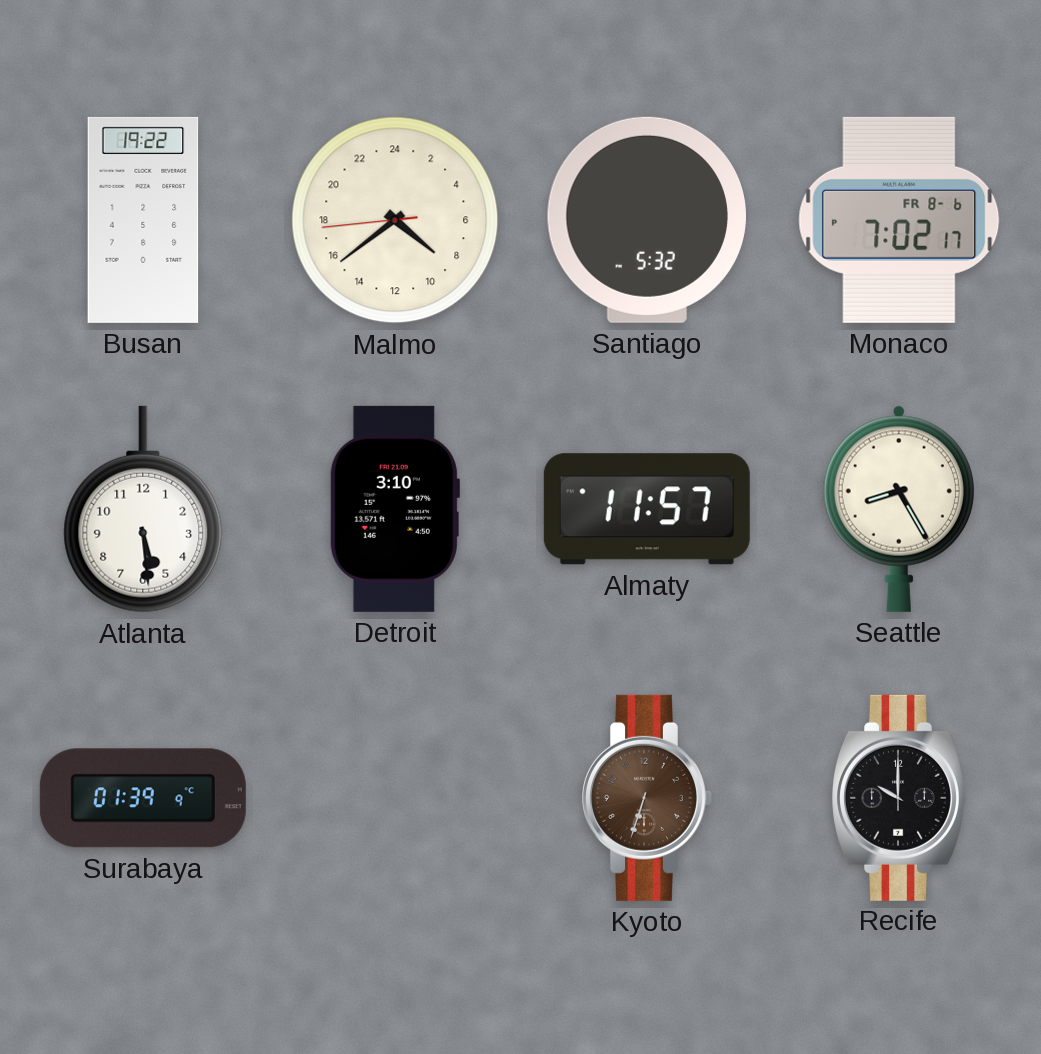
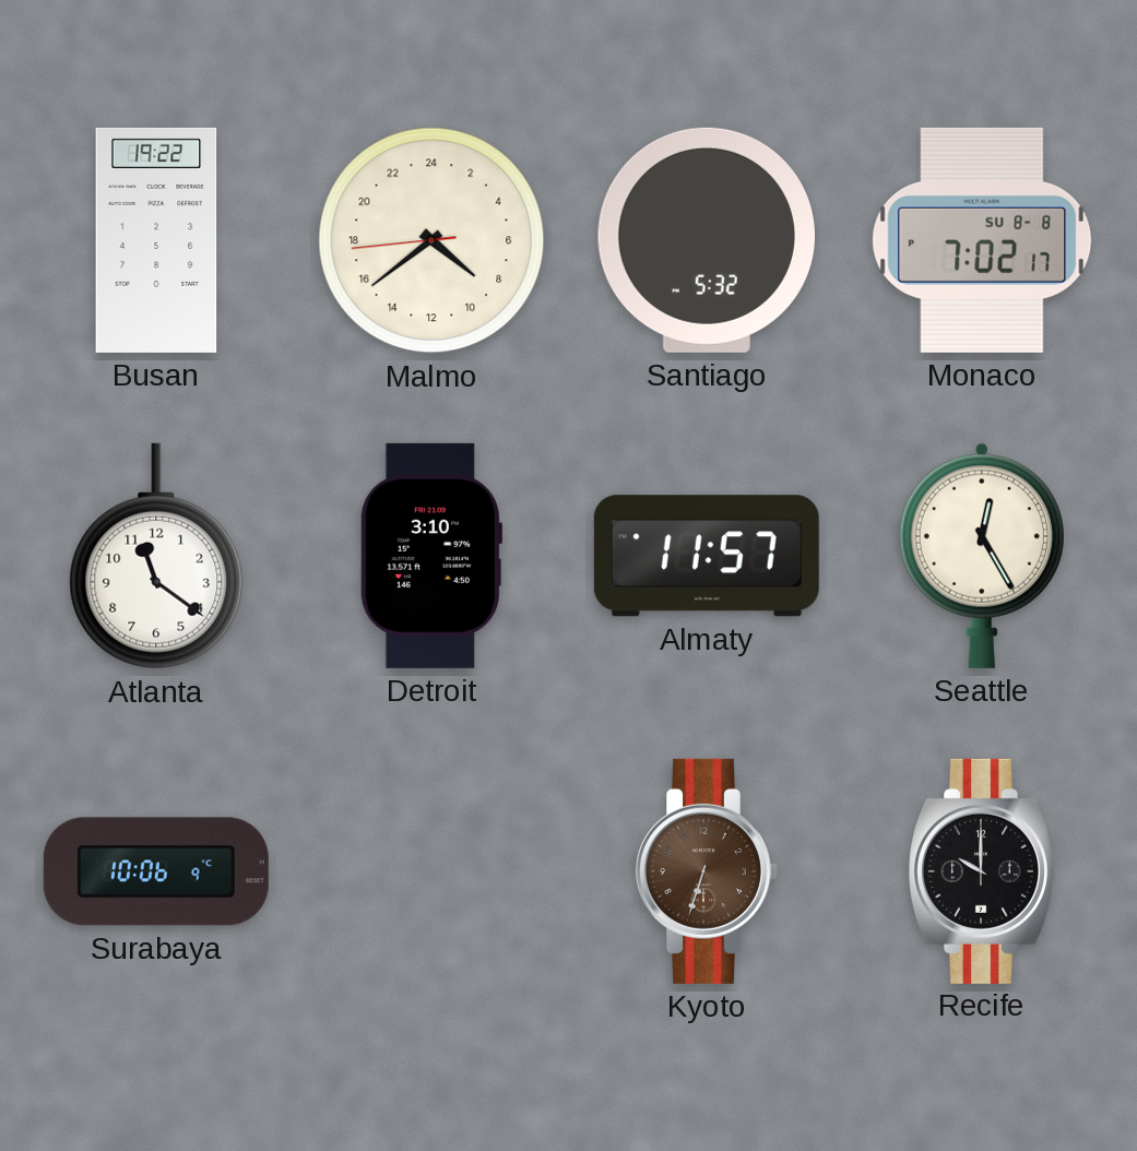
Monaco date: FR 8-6 -> SU 8-8
Atlanta: 5:29 -> 11:21
Seattle: 8:25 -> 12:25
Surabaya: 01:39 -> 10:06
